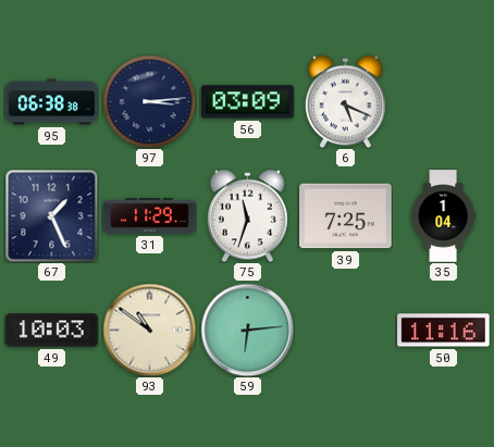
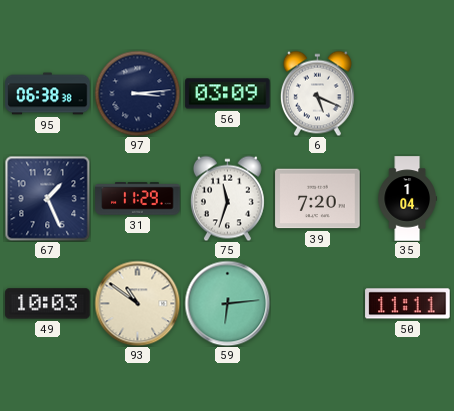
39: 7:25 -> 7:20
50: 11:16 -> 11:11
